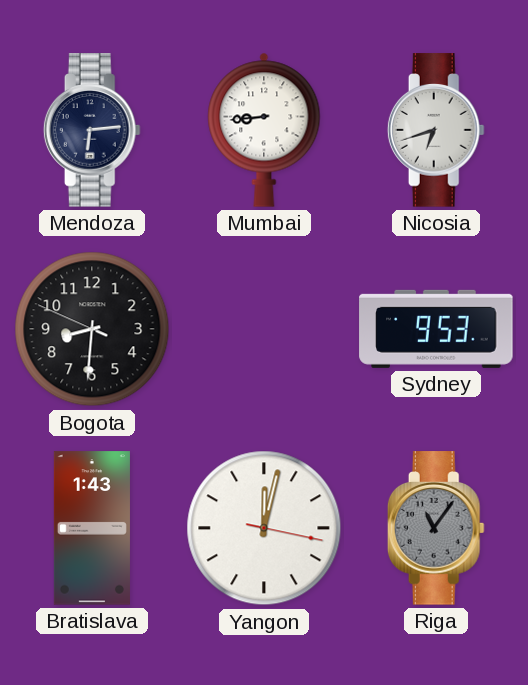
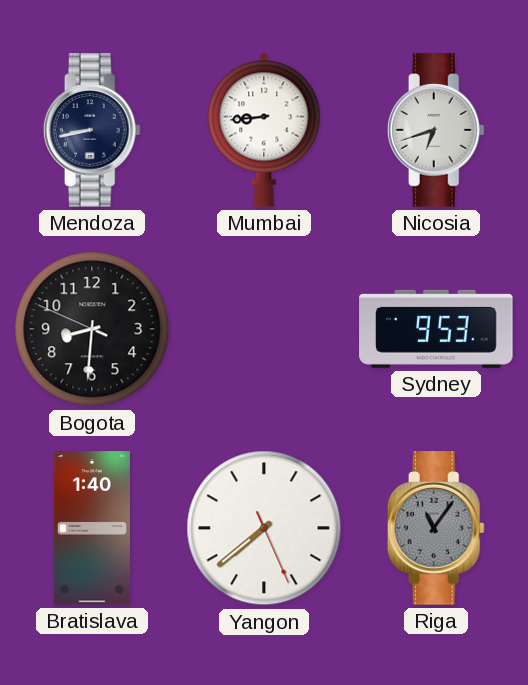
Mendoza: 6:14 -> 8:43
Bratislava: 1:43 -> 1:40
Yangon: 12:02 -> 7:38
